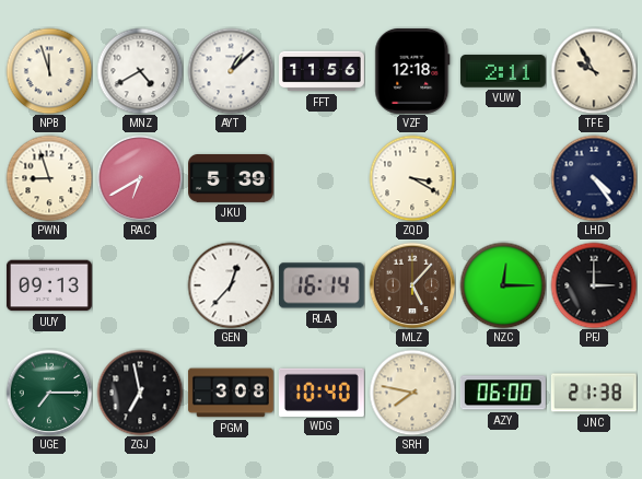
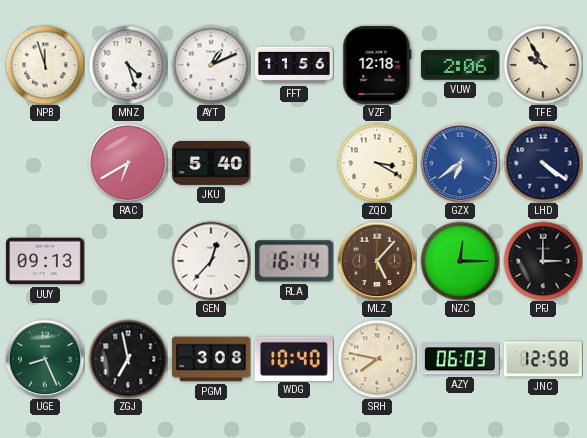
MNZ: 4:40 -> 4:27
AYT: 1:08 -> 1:11
VUW: 2:11 -> 2:06
PWN: 8:57 -> none
JKU: 5:39 -> 5:40
GZX: none -> 6:39
LHD: 4:24 -> 4:21
UGE: 7:15 -> 8:26
AZY: 06:00 -> 06:03
JNC: 21:38 -> 12:58
